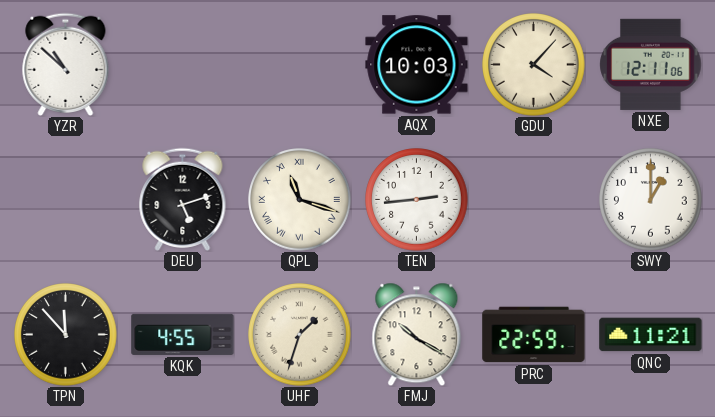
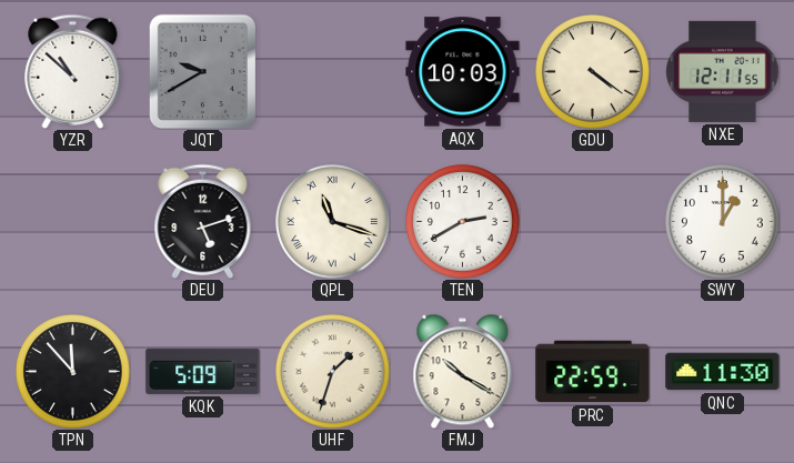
JQT: none -> 9:40
GDU: 4:07 -> 4:21
NXE: 12:11:06 -> 12:11:55
TEN: 2:44 -> 2:40
KQK: 4:55 -> 5:09
QNC: 11:21 -> 11:30
